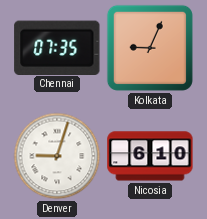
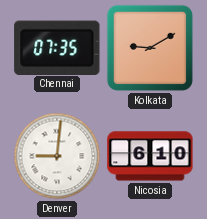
Kolkata: 9:04 -> 9:10
Denver: 9:03 -> 9:01
